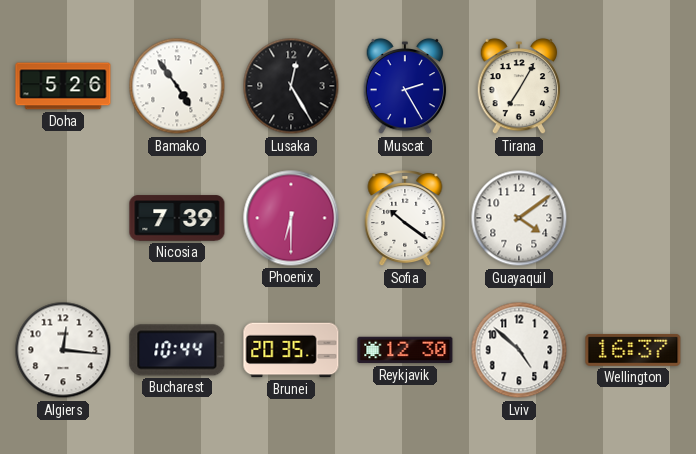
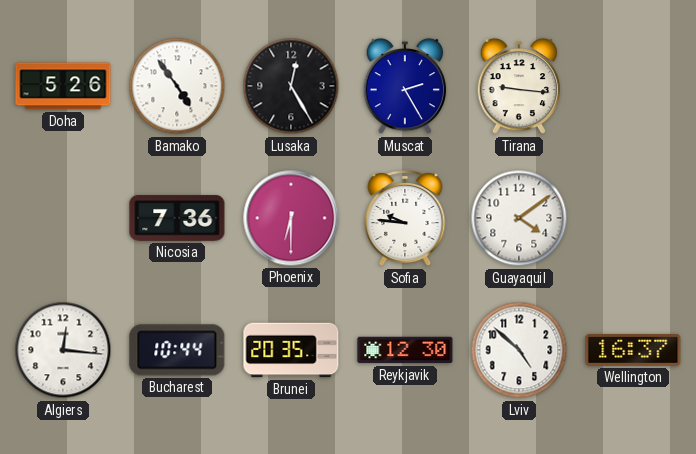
Tirana: 7:05 -> 9:16
Nicosia: 7:39 -> 7:36
Sofia: 10:21 -> 9:46
